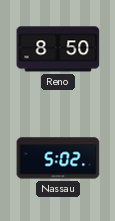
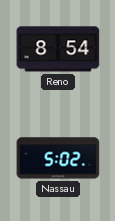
Reno: 8:50 -> 8:54
